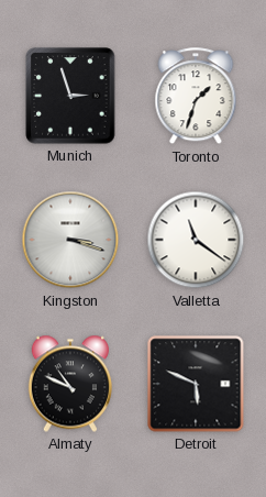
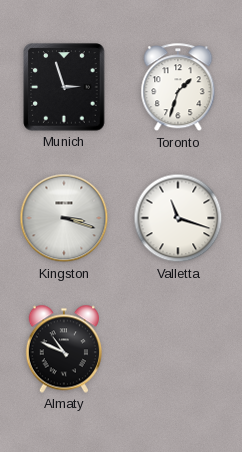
Valletta: 11:21 -> 11:18
Detroit: 5:49 -> none
